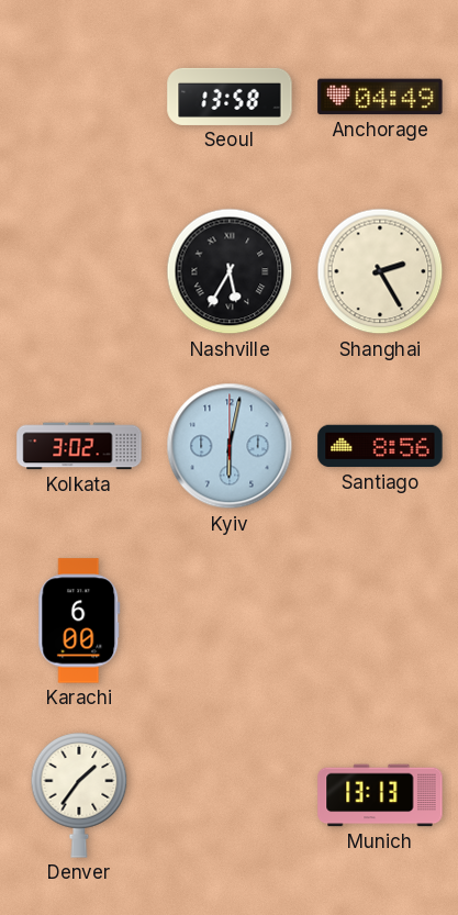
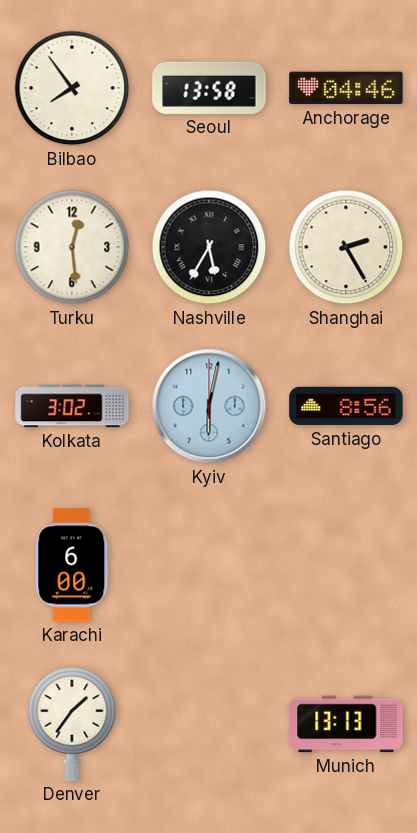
Bilbao: none -> 7:54
Anchorage: 04:49 -> 04:46
Turku: none -> 12:29
